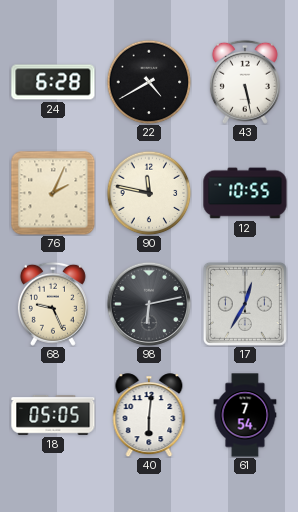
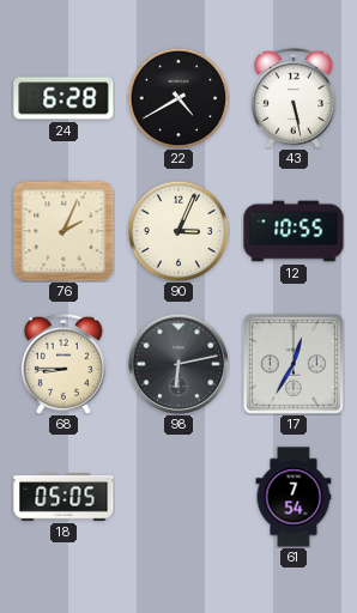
90: 11:47 -> 3:04
68: 9:26 -> 8:45
40: 6:01 -> none
